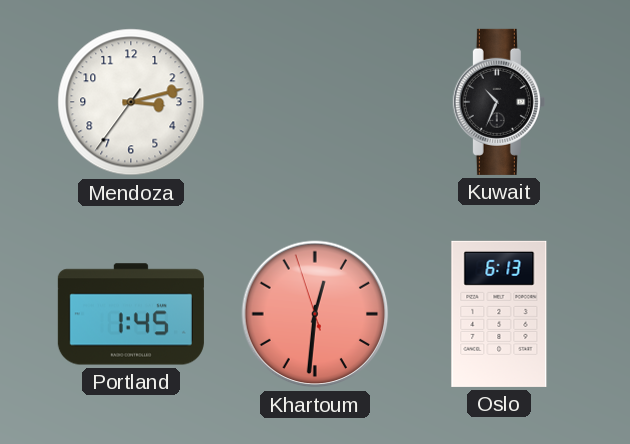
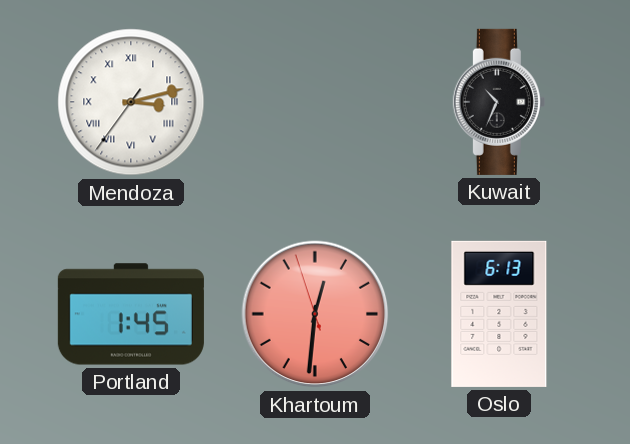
Mendoza numerals: Arabic -> Roman
